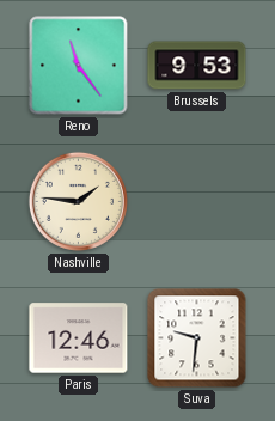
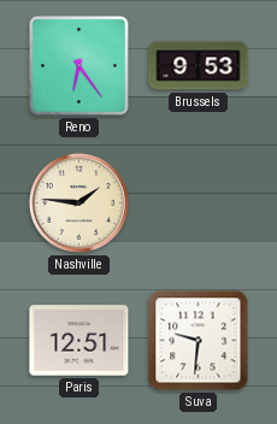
Reno: 11:24 -> 6:24
Paris: 12:46 -> 12:51
